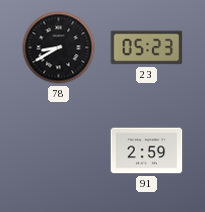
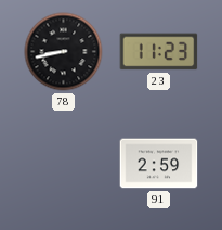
78: 8:40 -> 8:43
23: 05:23 -> 11:23
